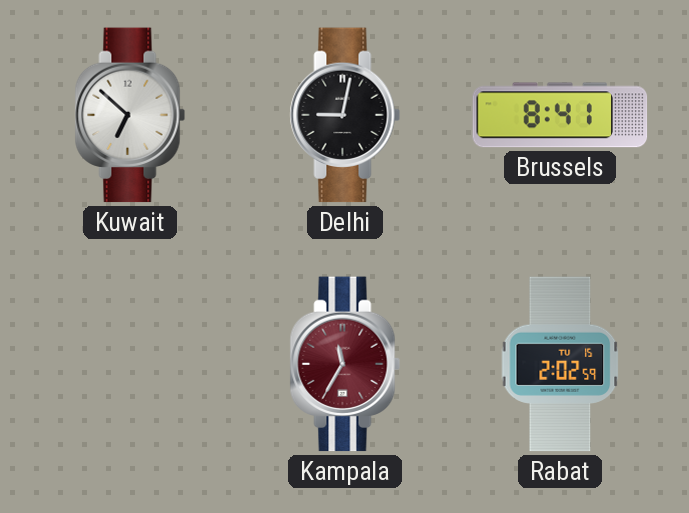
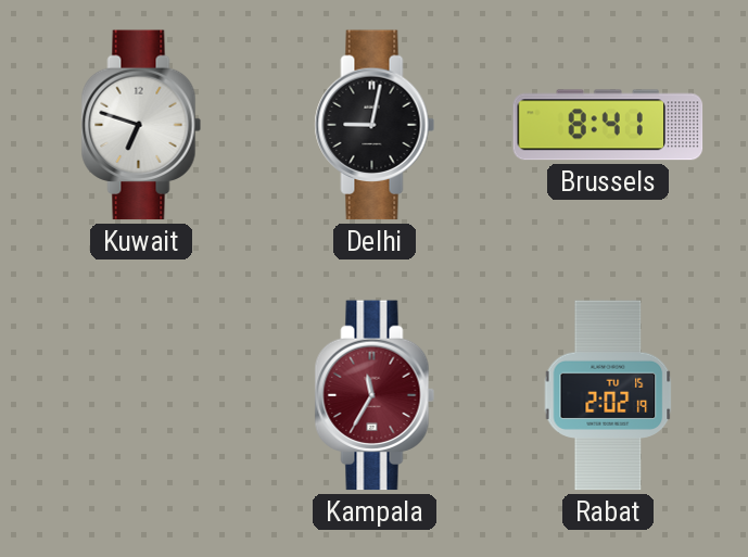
Kuwait: 6:52 -> 6:48
Rabat: 2:02:59 -> 2:02:19
